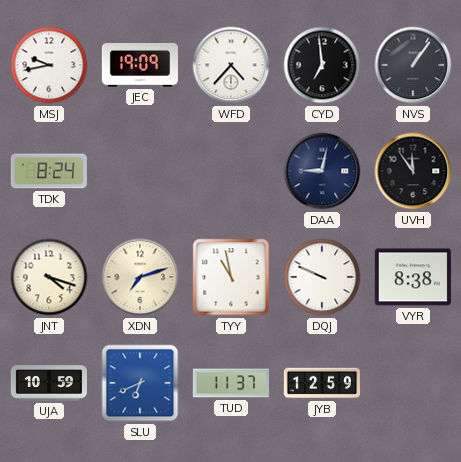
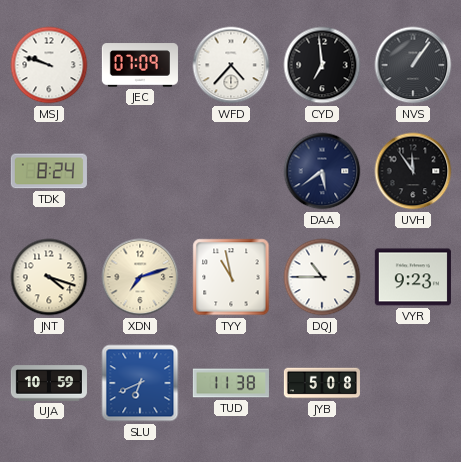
MSJ: 9:43 -> 9:48
JEC: 19:09 -> 07:09
DAA: 9:02 -> 5:39
DQJ: 9:49 -> 10:45
VYR: 8:38 -> 9:23
TUD: 11:37 -> 11:38
JYB: 12:59 -> 5:08
